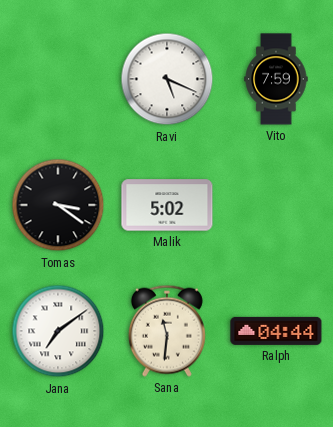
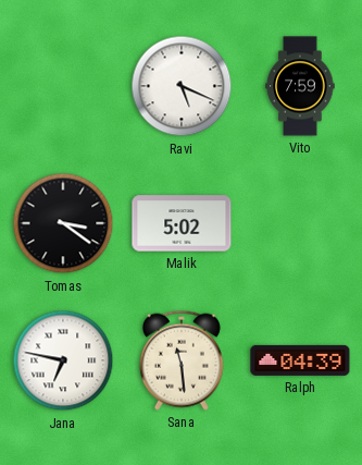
Jana: 7:09 -> 6:47
Sana: 11:31 -> 11:29
Ralph: 04:44 -> 04:39
